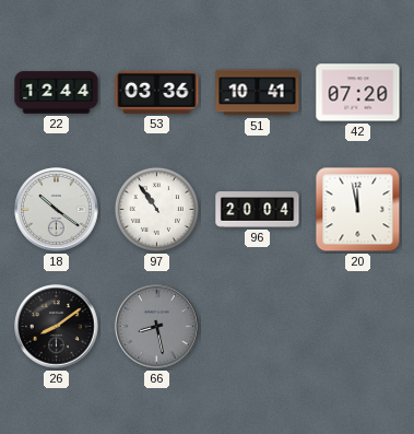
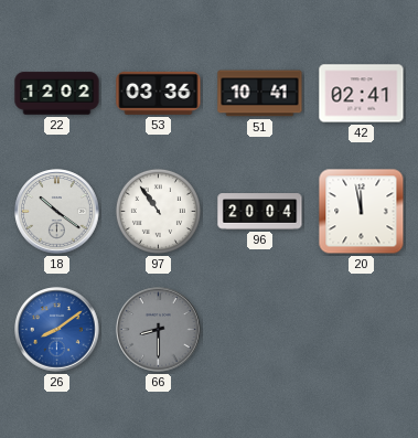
22: 12:44 -> 12:02
42: 07:20 -> 02:41
26 dial: black -> blue
66: 8:28 -> 8:30
